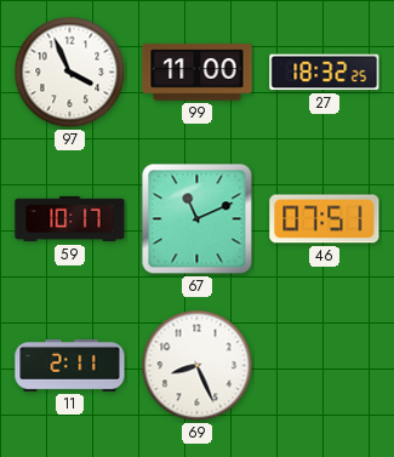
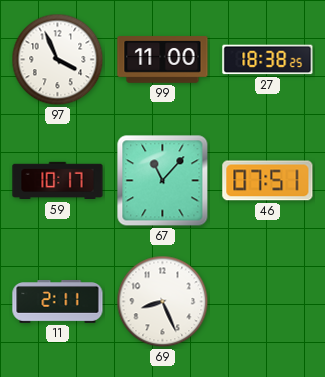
27: 18:32 -> 18:38
67: 11:11 -> 11:07
